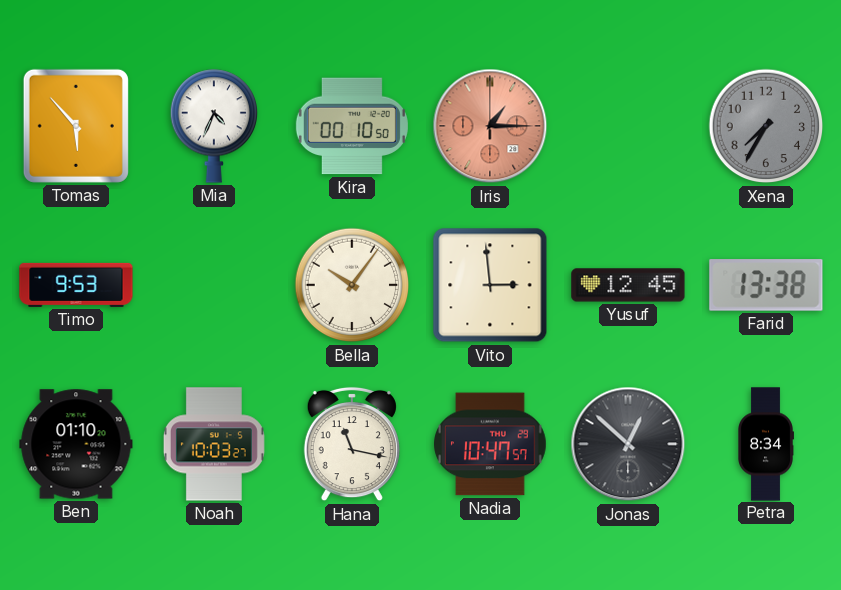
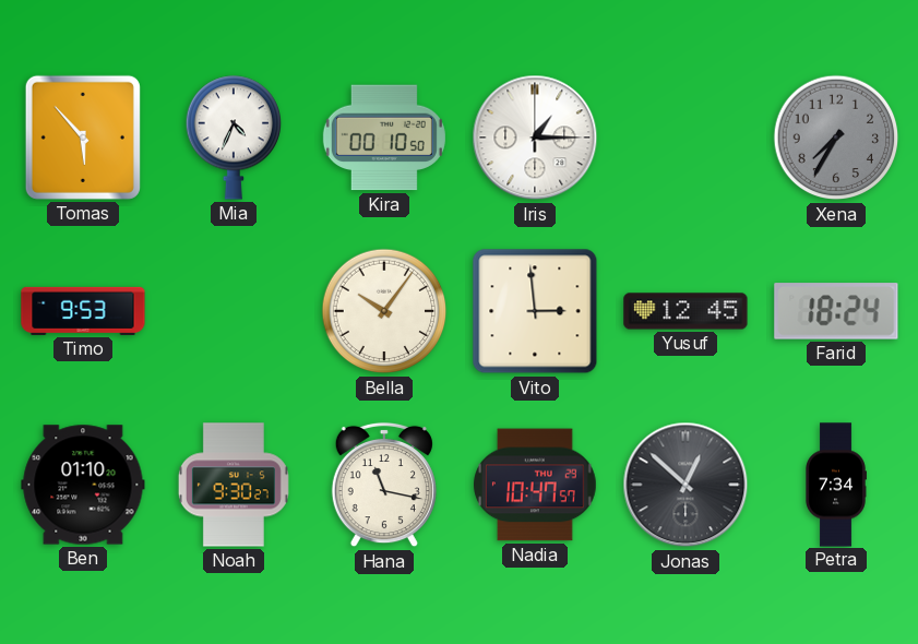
Iris dial: salmon -> white
Farid: 13:38 -> 18:24
Noah: 10:03 -> 9:30
Petra: 8:34 -> 7:34
